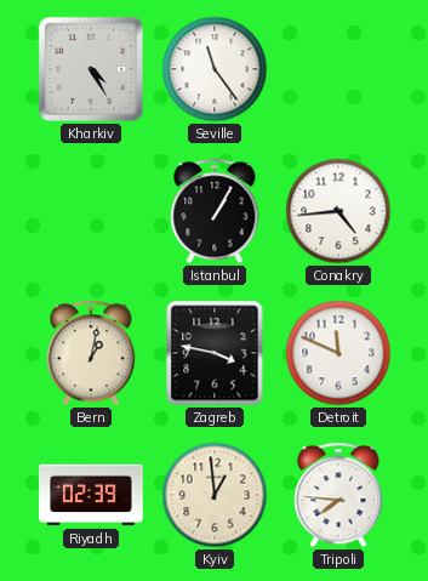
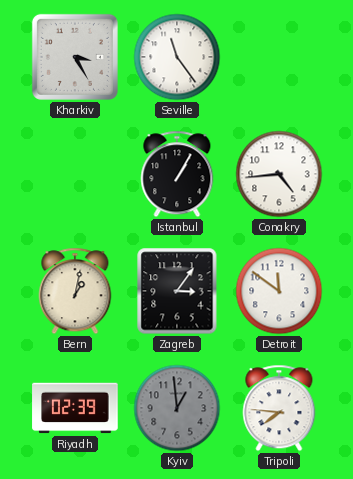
Kharkiv: 4:25 -> 3:25
Zagreb: 3:47 -> 3:06
Detroit: 11:49 -> 11:51
Kyiv dial: cream -> grey
